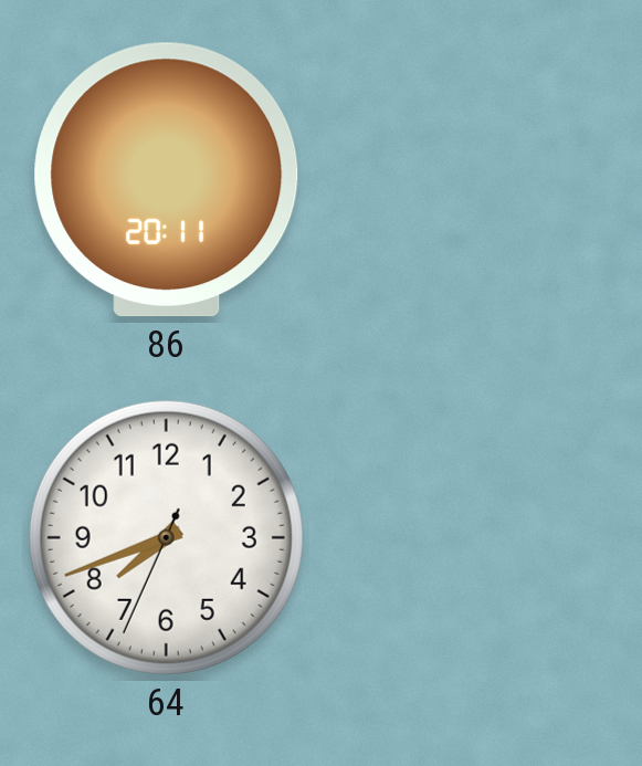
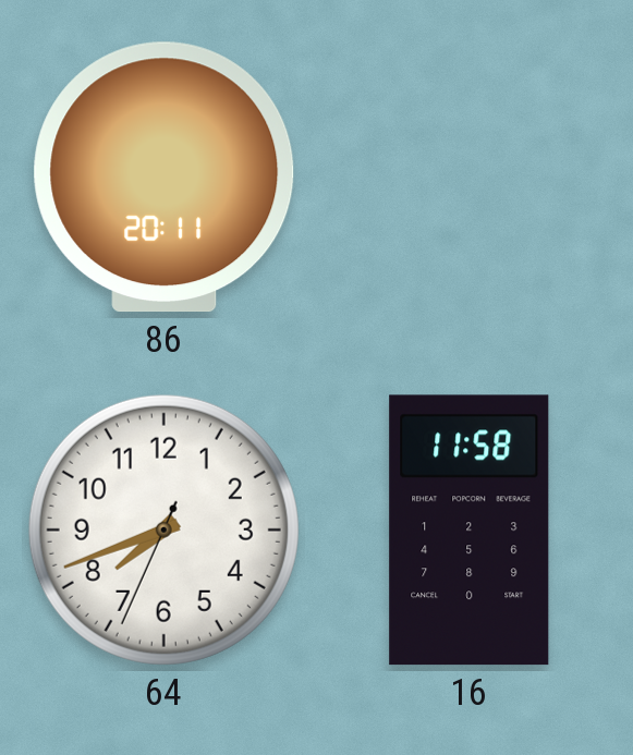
16: none -> 11:58
